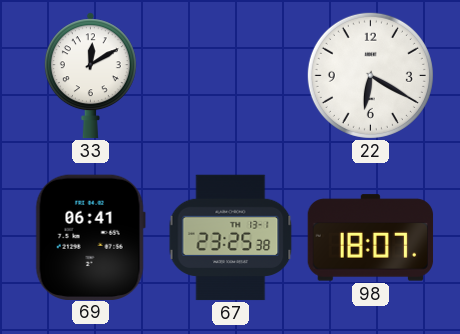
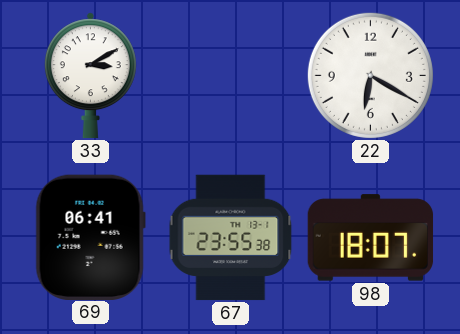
33: 12:10 -> 3:10
67: 23:25 -> 23:55
